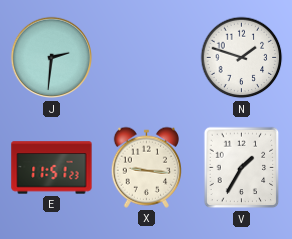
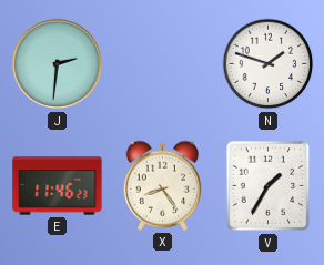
E: 11:51 -> 11:46
X: 9:16 -> 8:24
